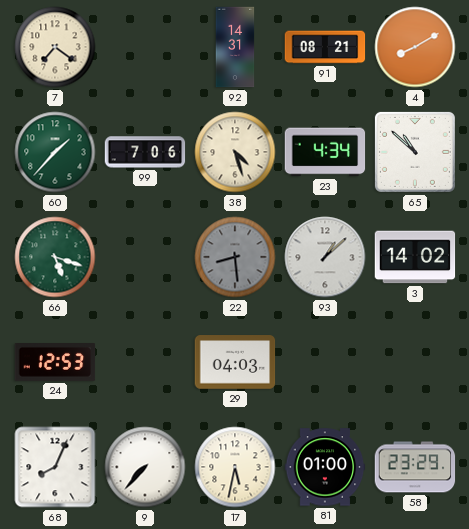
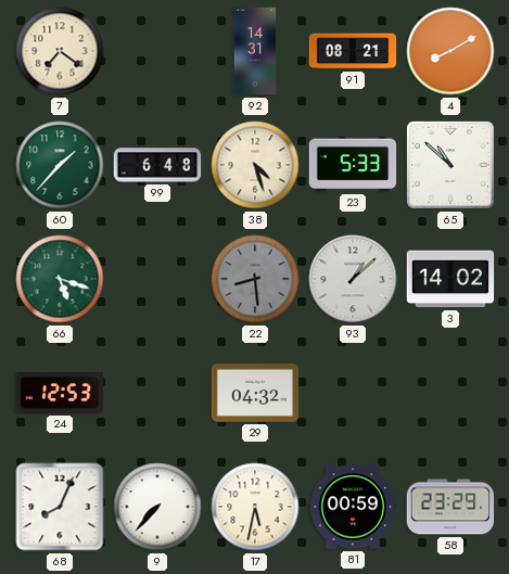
99: 7:06 -> 6:48
23: 4:34 -> 5:33
29: 04:03 -> 04:32
81: 01:00 -> 00:59
